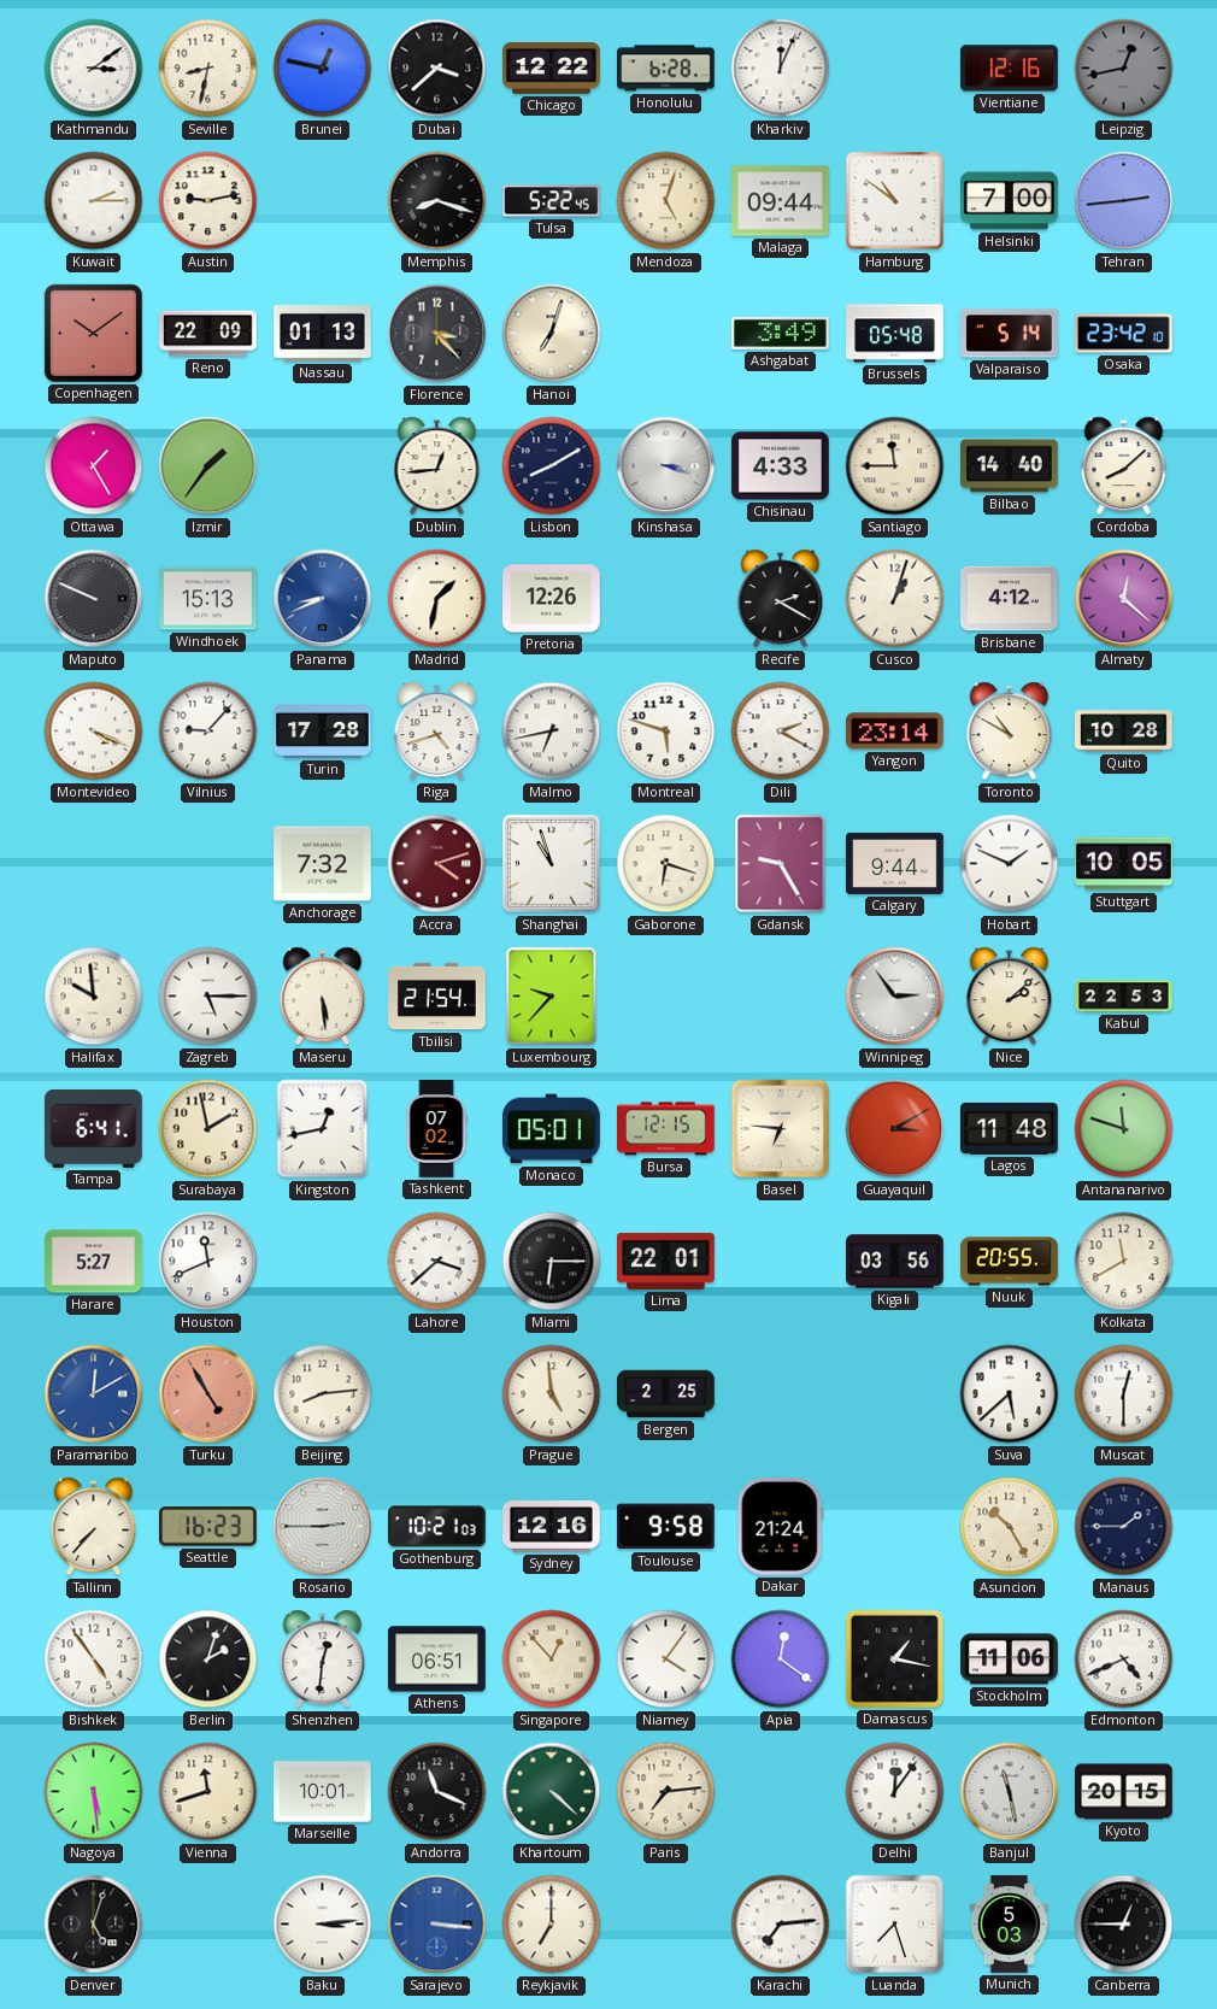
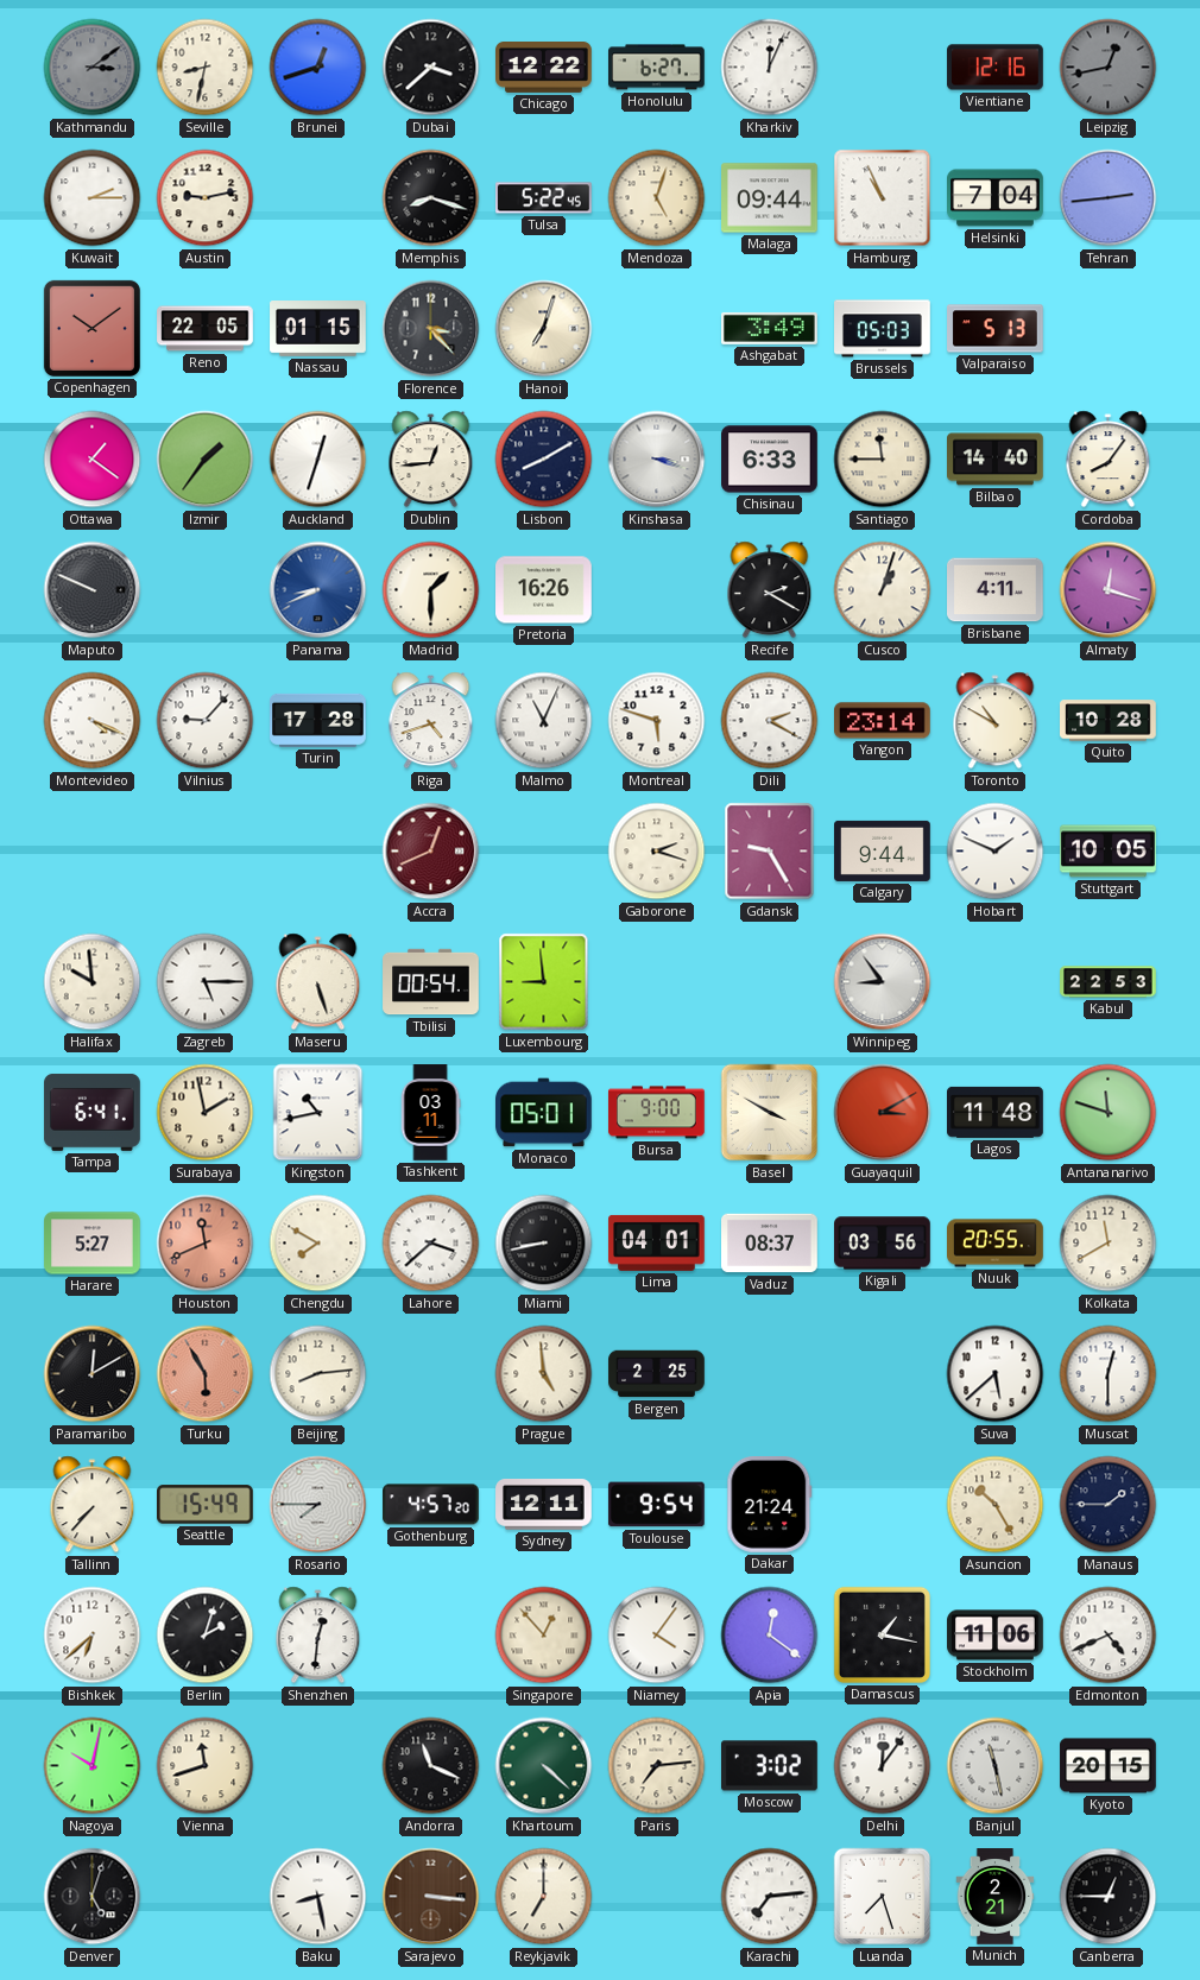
Kathmandu dial: white -> grey
Brunei: 12:47 -> 12:42
Honolulu: 6:28 -> 6:27
Hamburg: 10:51 -> 10:56
Helsinki: 7:00 -> 7:04
Reno: 22:09 -> 22:05
Nassau: 01:13 -> 01:15
Brussels: 05:48 -> 05:03
Valparaiso: 5:14 -> 5:13
Osaka: 23:42 -> none
Ottawa: 1:25 -> 1:21
Auckland: none -> 12:33
Chisinau: 4:33 -> 6:33
Cordoba: 8:08 -> 8:06
Windhoek: 15:13 -> none
Madrid: 1:32 -> 1:30
Pretoria: 12:26 -> 16:26
Brisbane: 4:12 -> 4:11
Almaty: 12:22 -> 12:18
Malmo: 6:43 -> 11:04
Anchorage: 7:32 -> none
Accra: 4:12 -> 12:41
Shanghai: 10:57 -> none
Gaborone: 6:18 -> 2:18
Maseru: 5:29 -> 5:27
Tbilisi: 21:54 -> 00:54
Luxembourg: 9:37 -> 8:59
Winnipeg: 2:54 -> 8:54
Nice: 2:08 -> none
Kingston: 12:43 -> 10:43
Tashkent: 07:02 -> 03:11
Bursa: 12:15 -> 9:00
Basel: 6:46 -> 3:50
Houston dial: white -> salmon
Chengdu: none -> 7:50
Miami: 6:15 -> 8:43
Lima: 22:01 -> 04:01
Vaduz: none -> 08:37
Paramaribo dial: blue -> black
Turku: 4:55 -> 5:55
Seattle: 16:23 -> 15:49
Rosario: 2:45 -> 7:45
Gothenburg: 10:21 -> 4:57
Sydney: 12:16 -> 12:11
Toulouse: 9:58 -> 9:54
Bishkek: 4:54 -> 6:38
Athens: 06:51 -> none
Nagoya: 5:29 -> 10:02
Marseille: 10:01 -> none
Moscow: none -> 3:02
Baku: 3:14 -> 8:28
Sarajevo dial: blue -> brown
Munich: 5:03 -> 2:21
